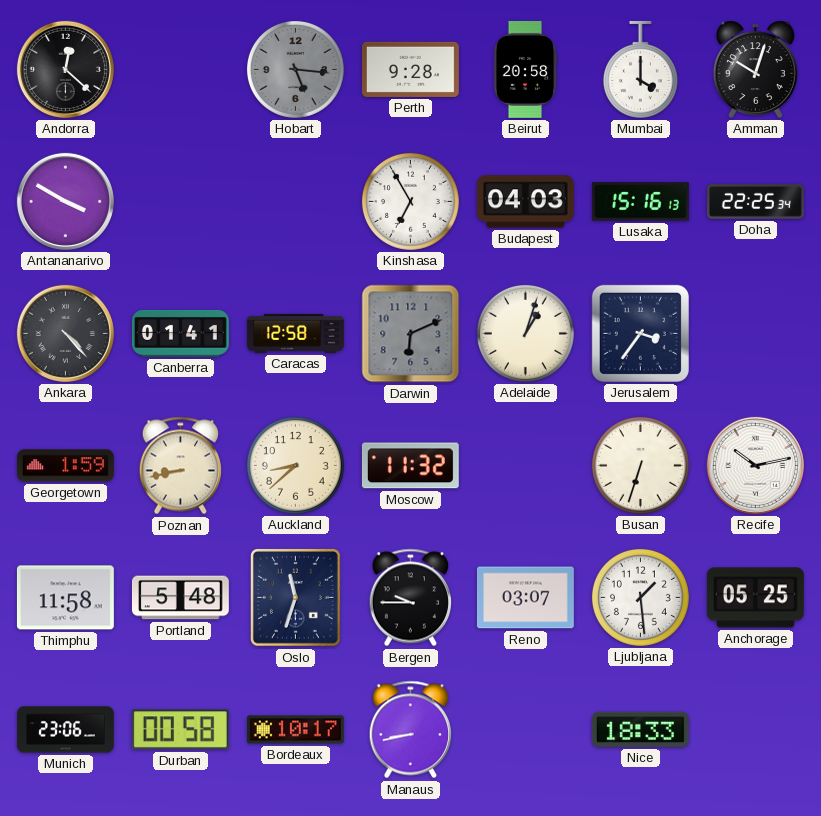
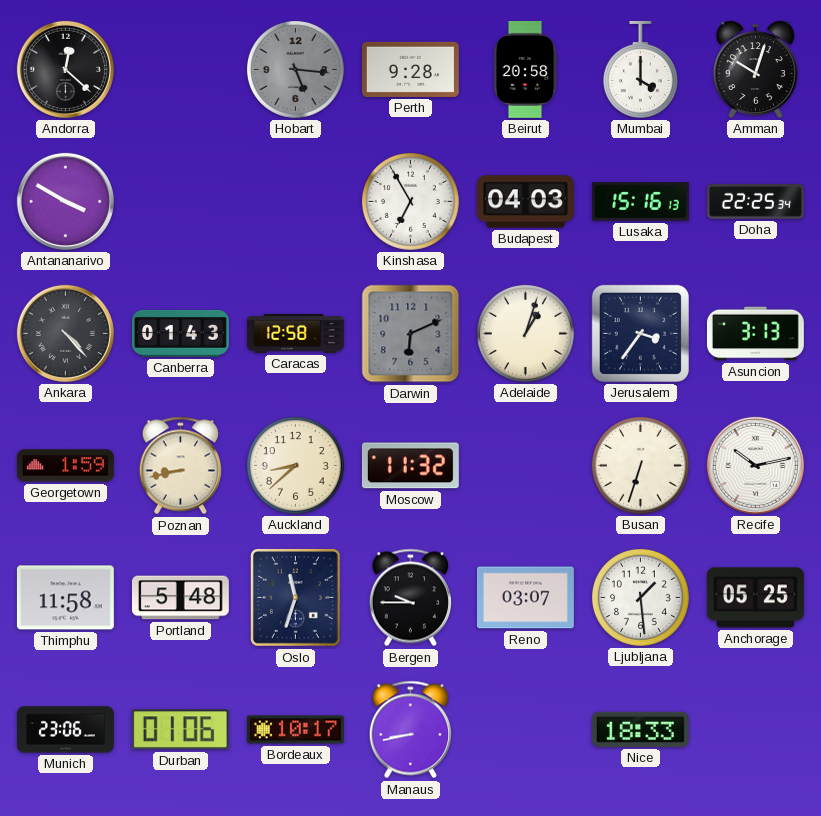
Canberra: 01:41 -> 01:43
Asuncion: none -> 3:13
Durban: 00:58 -> 01:06
